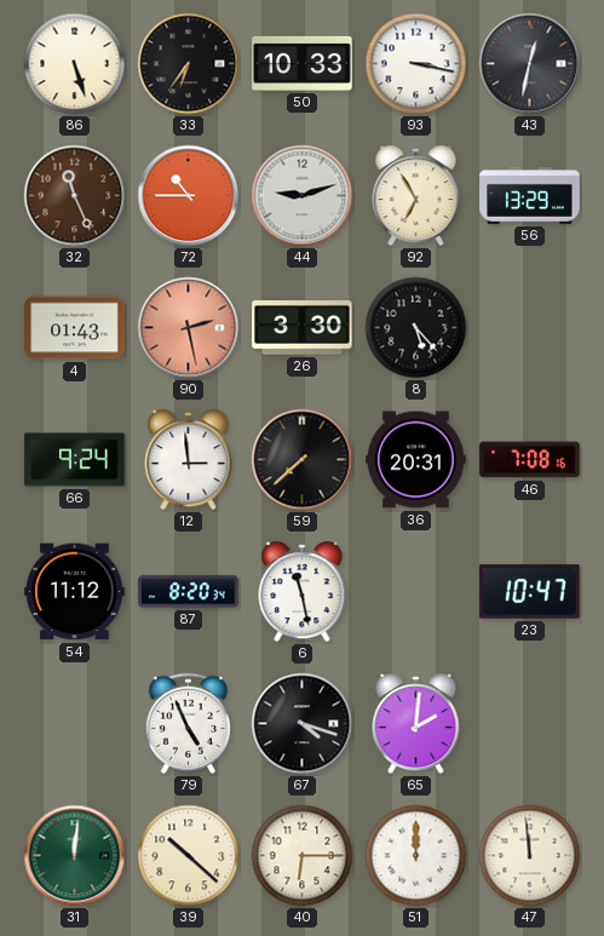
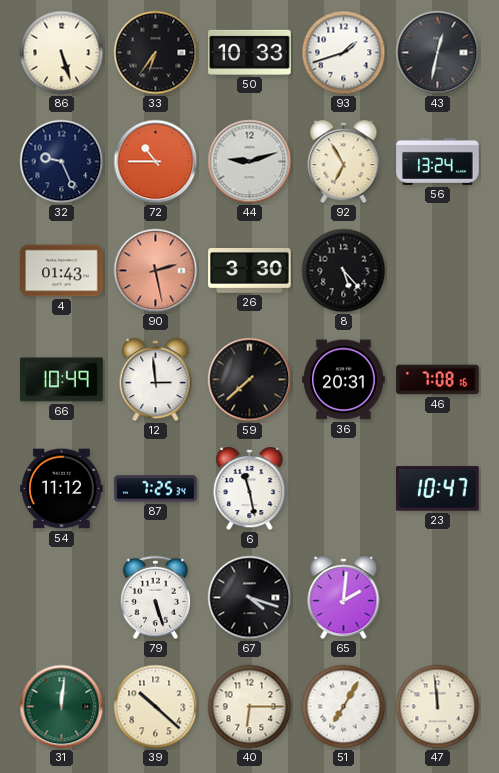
93: 3:17 -> 1:42
32: 11:26 -> 9:26
32 dial: brown -> navy
56: 13:29 -> 13:24
66: 9:24 -> 10:49
87: 8:20 -> 7:25
79: 4:56 -> 5:27
51: 12:00 -> 7:05
